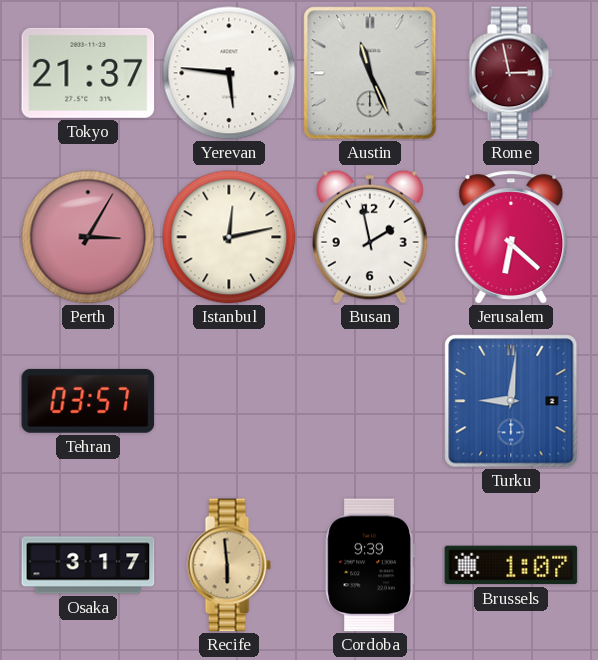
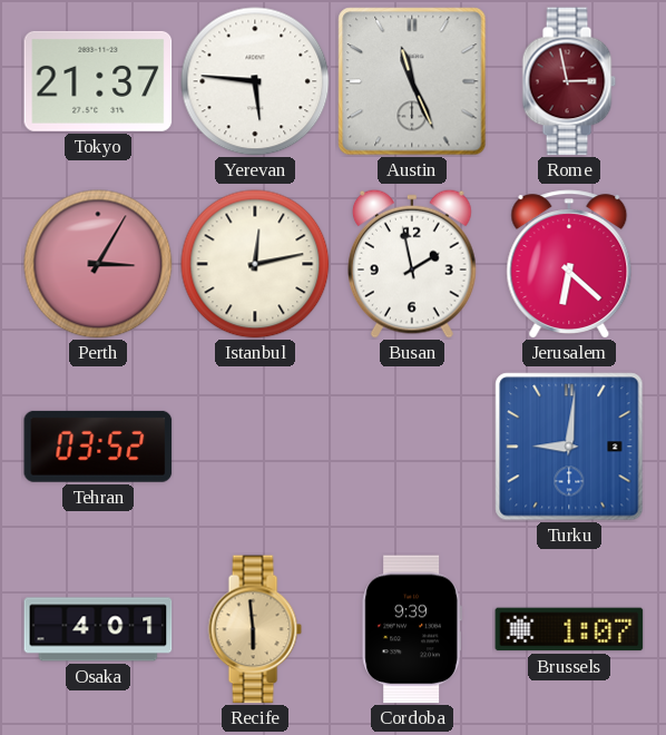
Tehran: 03:57 -> 03:52
Osaka: 3:17 -> 4:01
